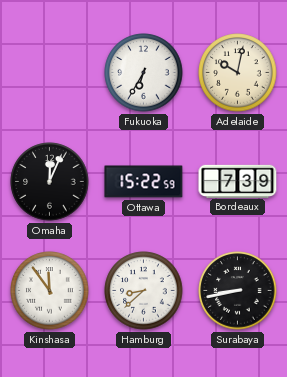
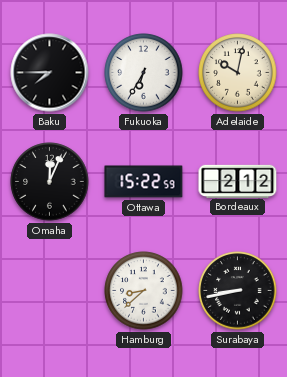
Baku: none -> 7:45
Bordeaux: 7:39 -> 2:12
Kinshasa: 11:54 -> none
